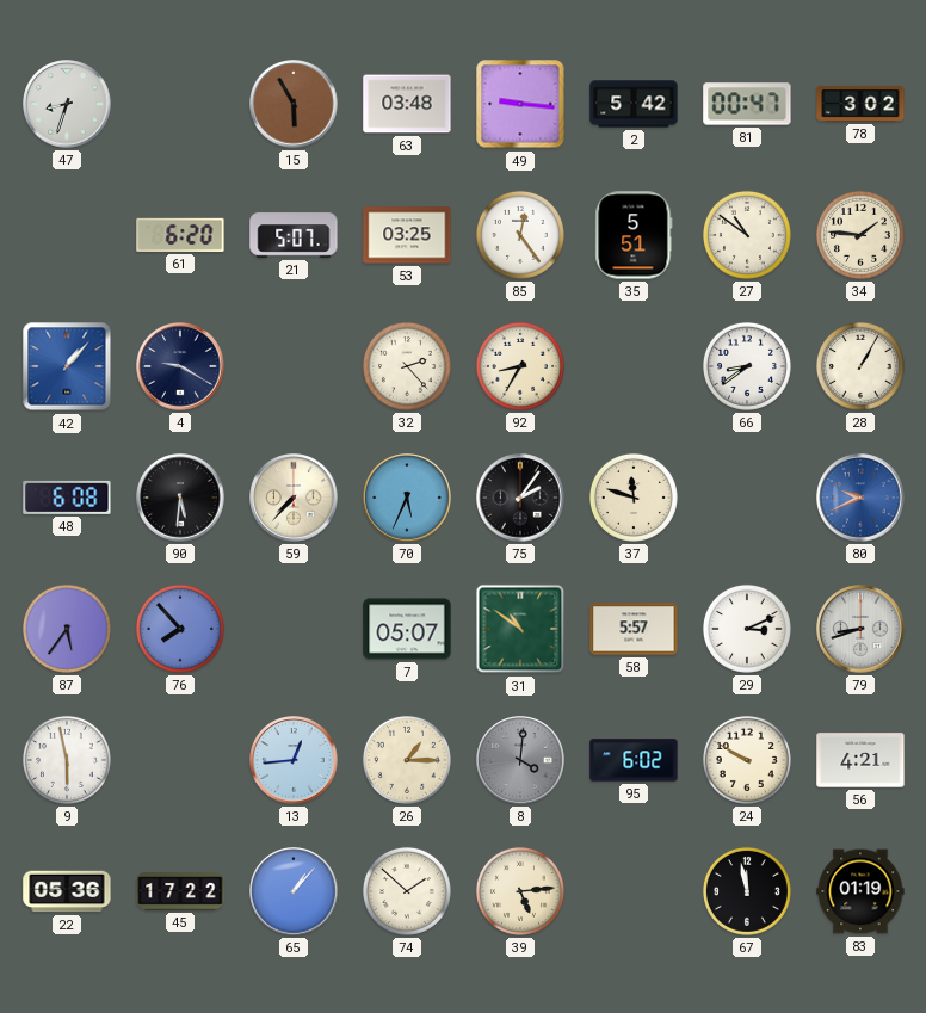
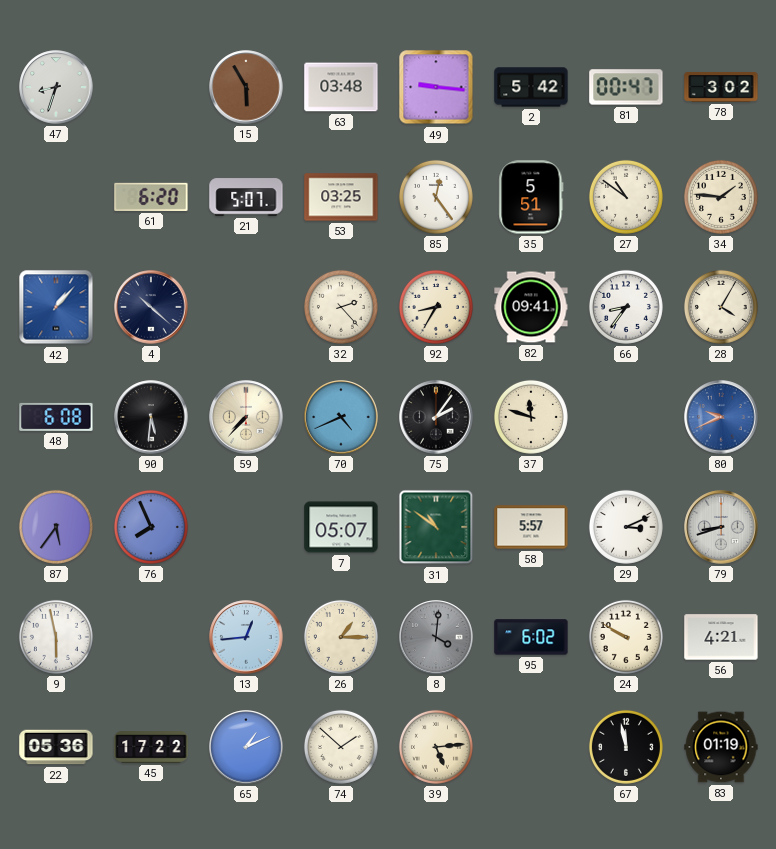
4: 9:20 -> 10:22
82: none -> 09:41
66: 8:39 -> 8:36
28: 1:05 -> 4:05
70: 5:34 -> 4:41
76: 7:53 -> 7:56
65: 1:07 -> 1:11
